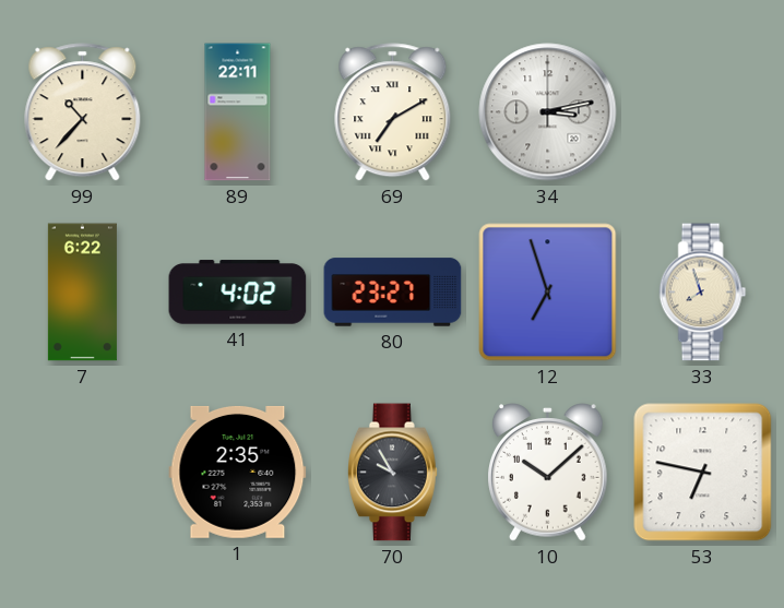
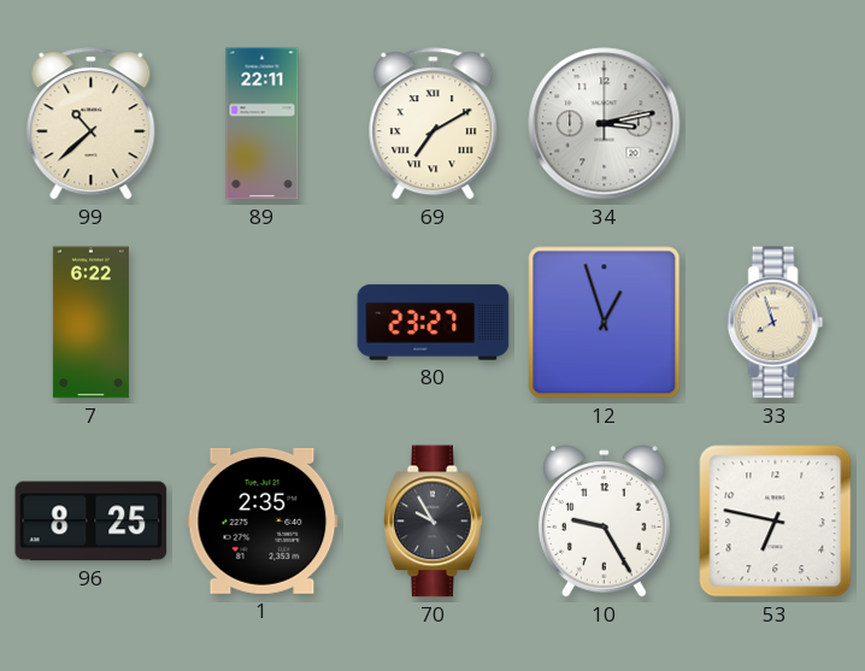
99: 10:37 -> 10:38
41: 4:02 -> none
12: 6:57 -> 12:57
96: none -> 8:25
10: 10:08 -> 9:25
